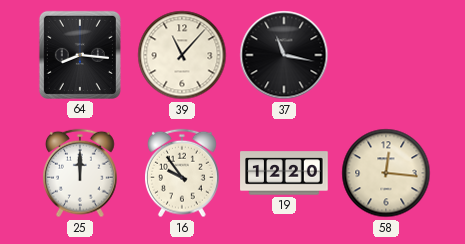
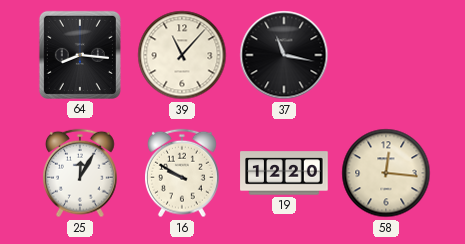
25: 12:00 -> 12:05
16: 9:54 -> 9:50
